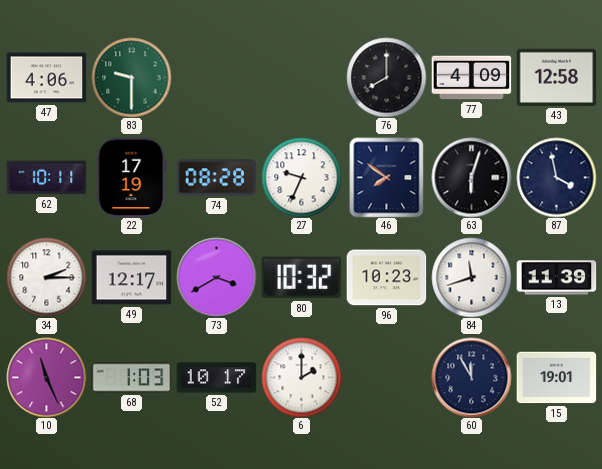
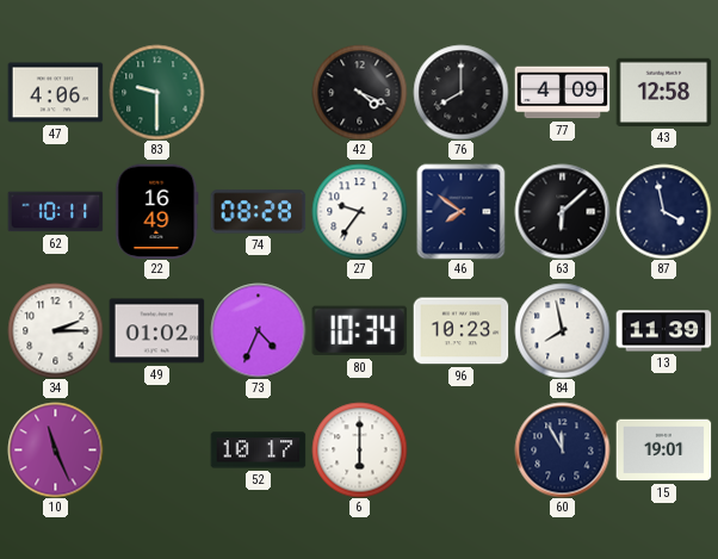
42: none -> 4:19
22: 17:19 -> 16:49
27: 9:34 -> 9:36
63: 6:03 -> 6:08
49: 12:17 -> 01:02
73: 3:40 -> 4:34
80: 10:32 -> 10:34
84: 11:42 -> 7:58
68: 1:03 -> none
6: 2:00 -> 6:00
